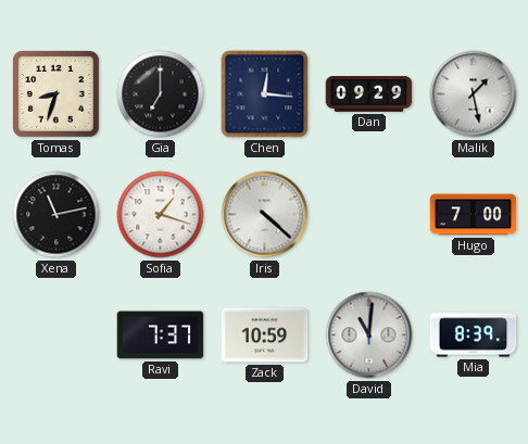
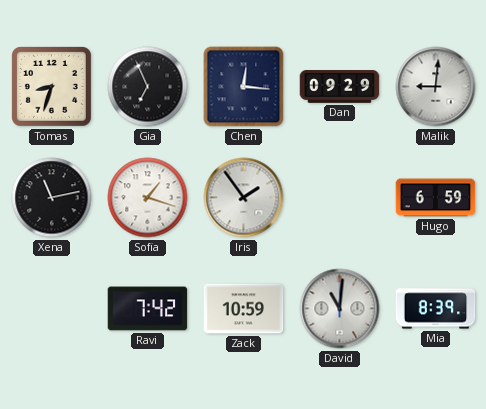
Gia: 7:00 -> 6:56
Malik: 1:28 -> 9:01
Iris: 4:22 -> 1:54
Hugo: 7:00 -> 6:59
Ravi: 7:37 -> 7:42
